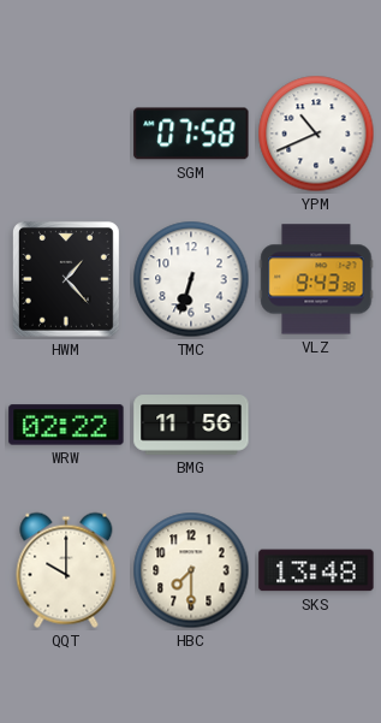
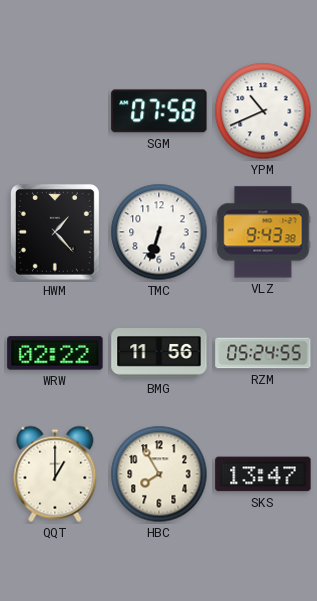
RZM: none -> 05:24
QQT: 10:00 -> 1:00
HBC: 7:30 -> 7:55
SKS: 13:48 -> 13:47
